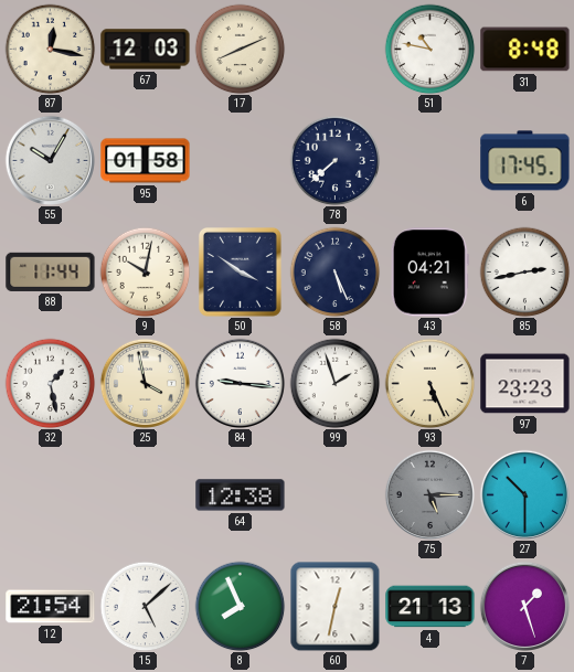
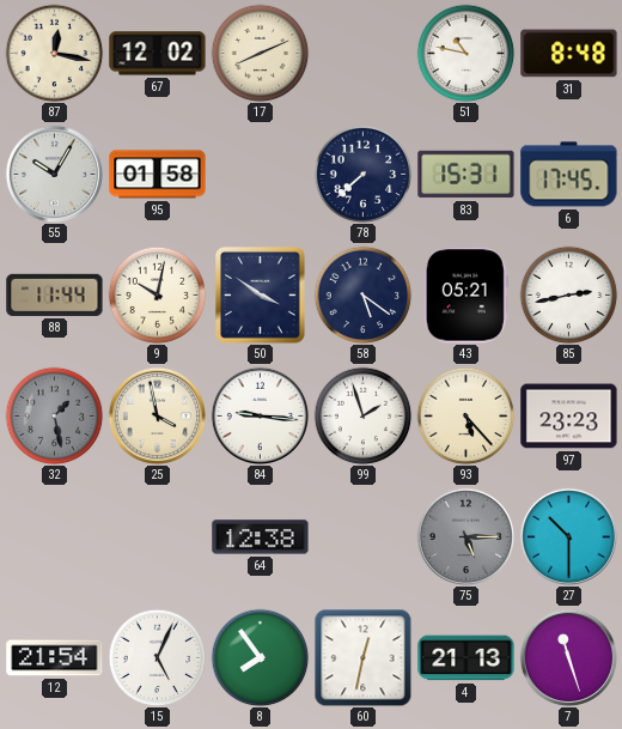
67: 12:03 -> 12:02
83: none -> 15:31
58: 5:26 -> 5:21
43: 04:21 -> 05:21
32 dial: white -> grey
93: 5:26 -> 5:23
15: 5:08 -> 5:04
8: 7:56 -> 7:54
7: 1:27 -> 11:27
